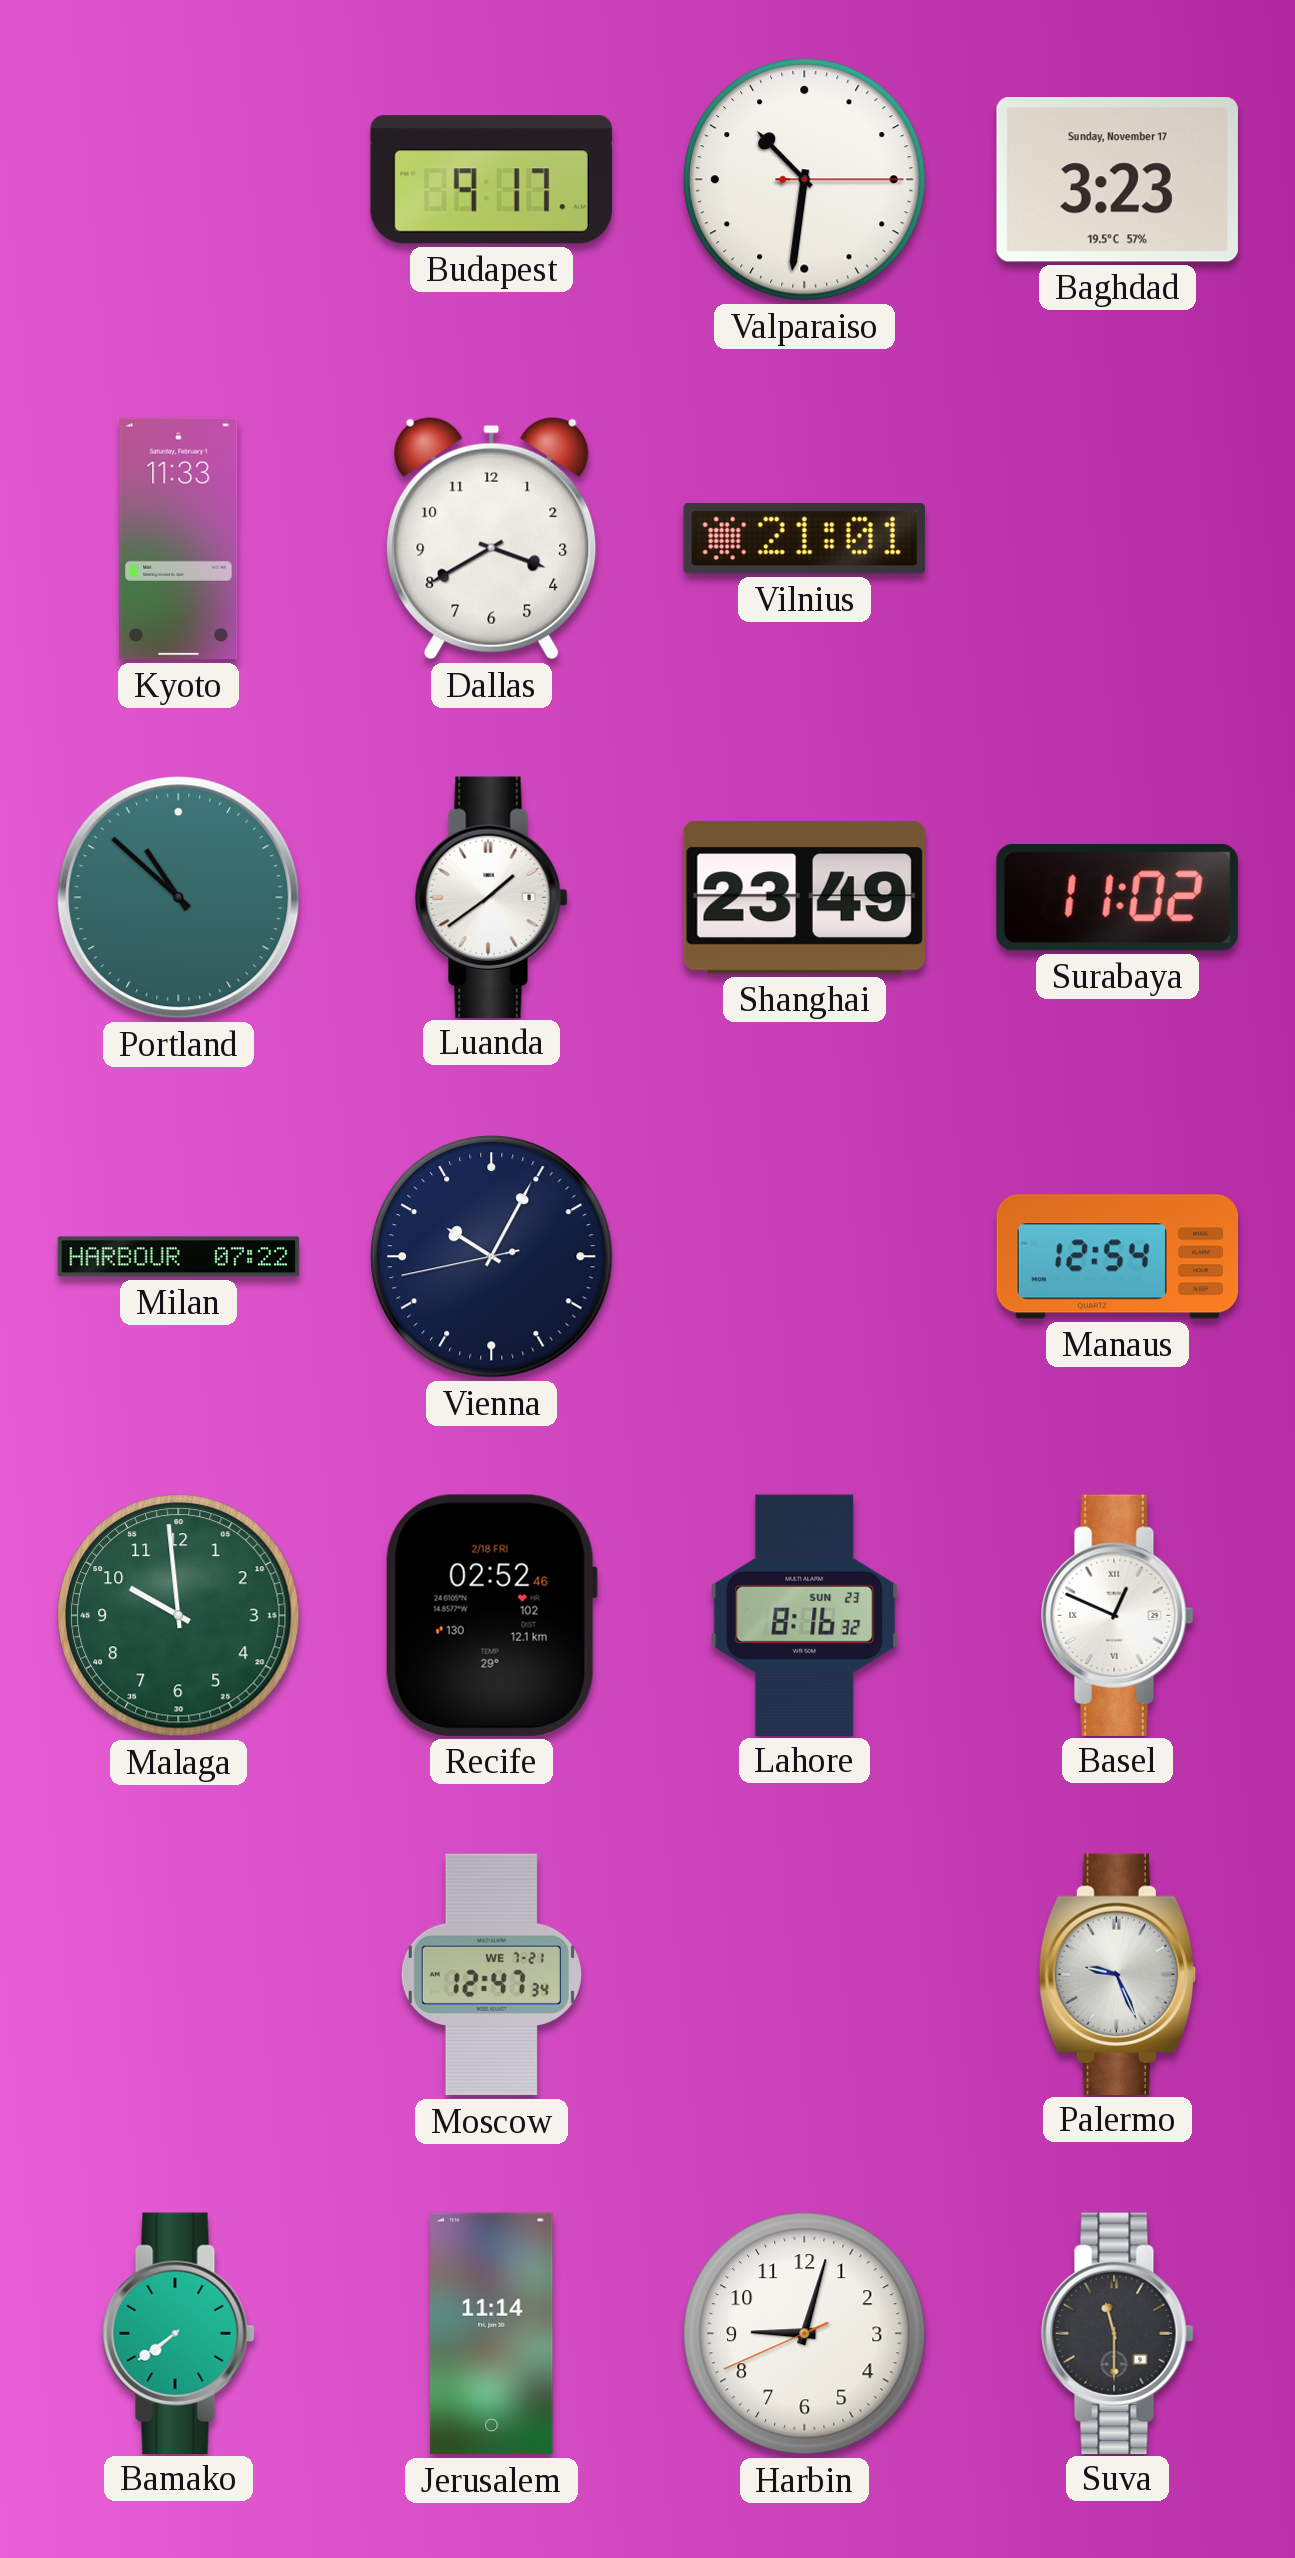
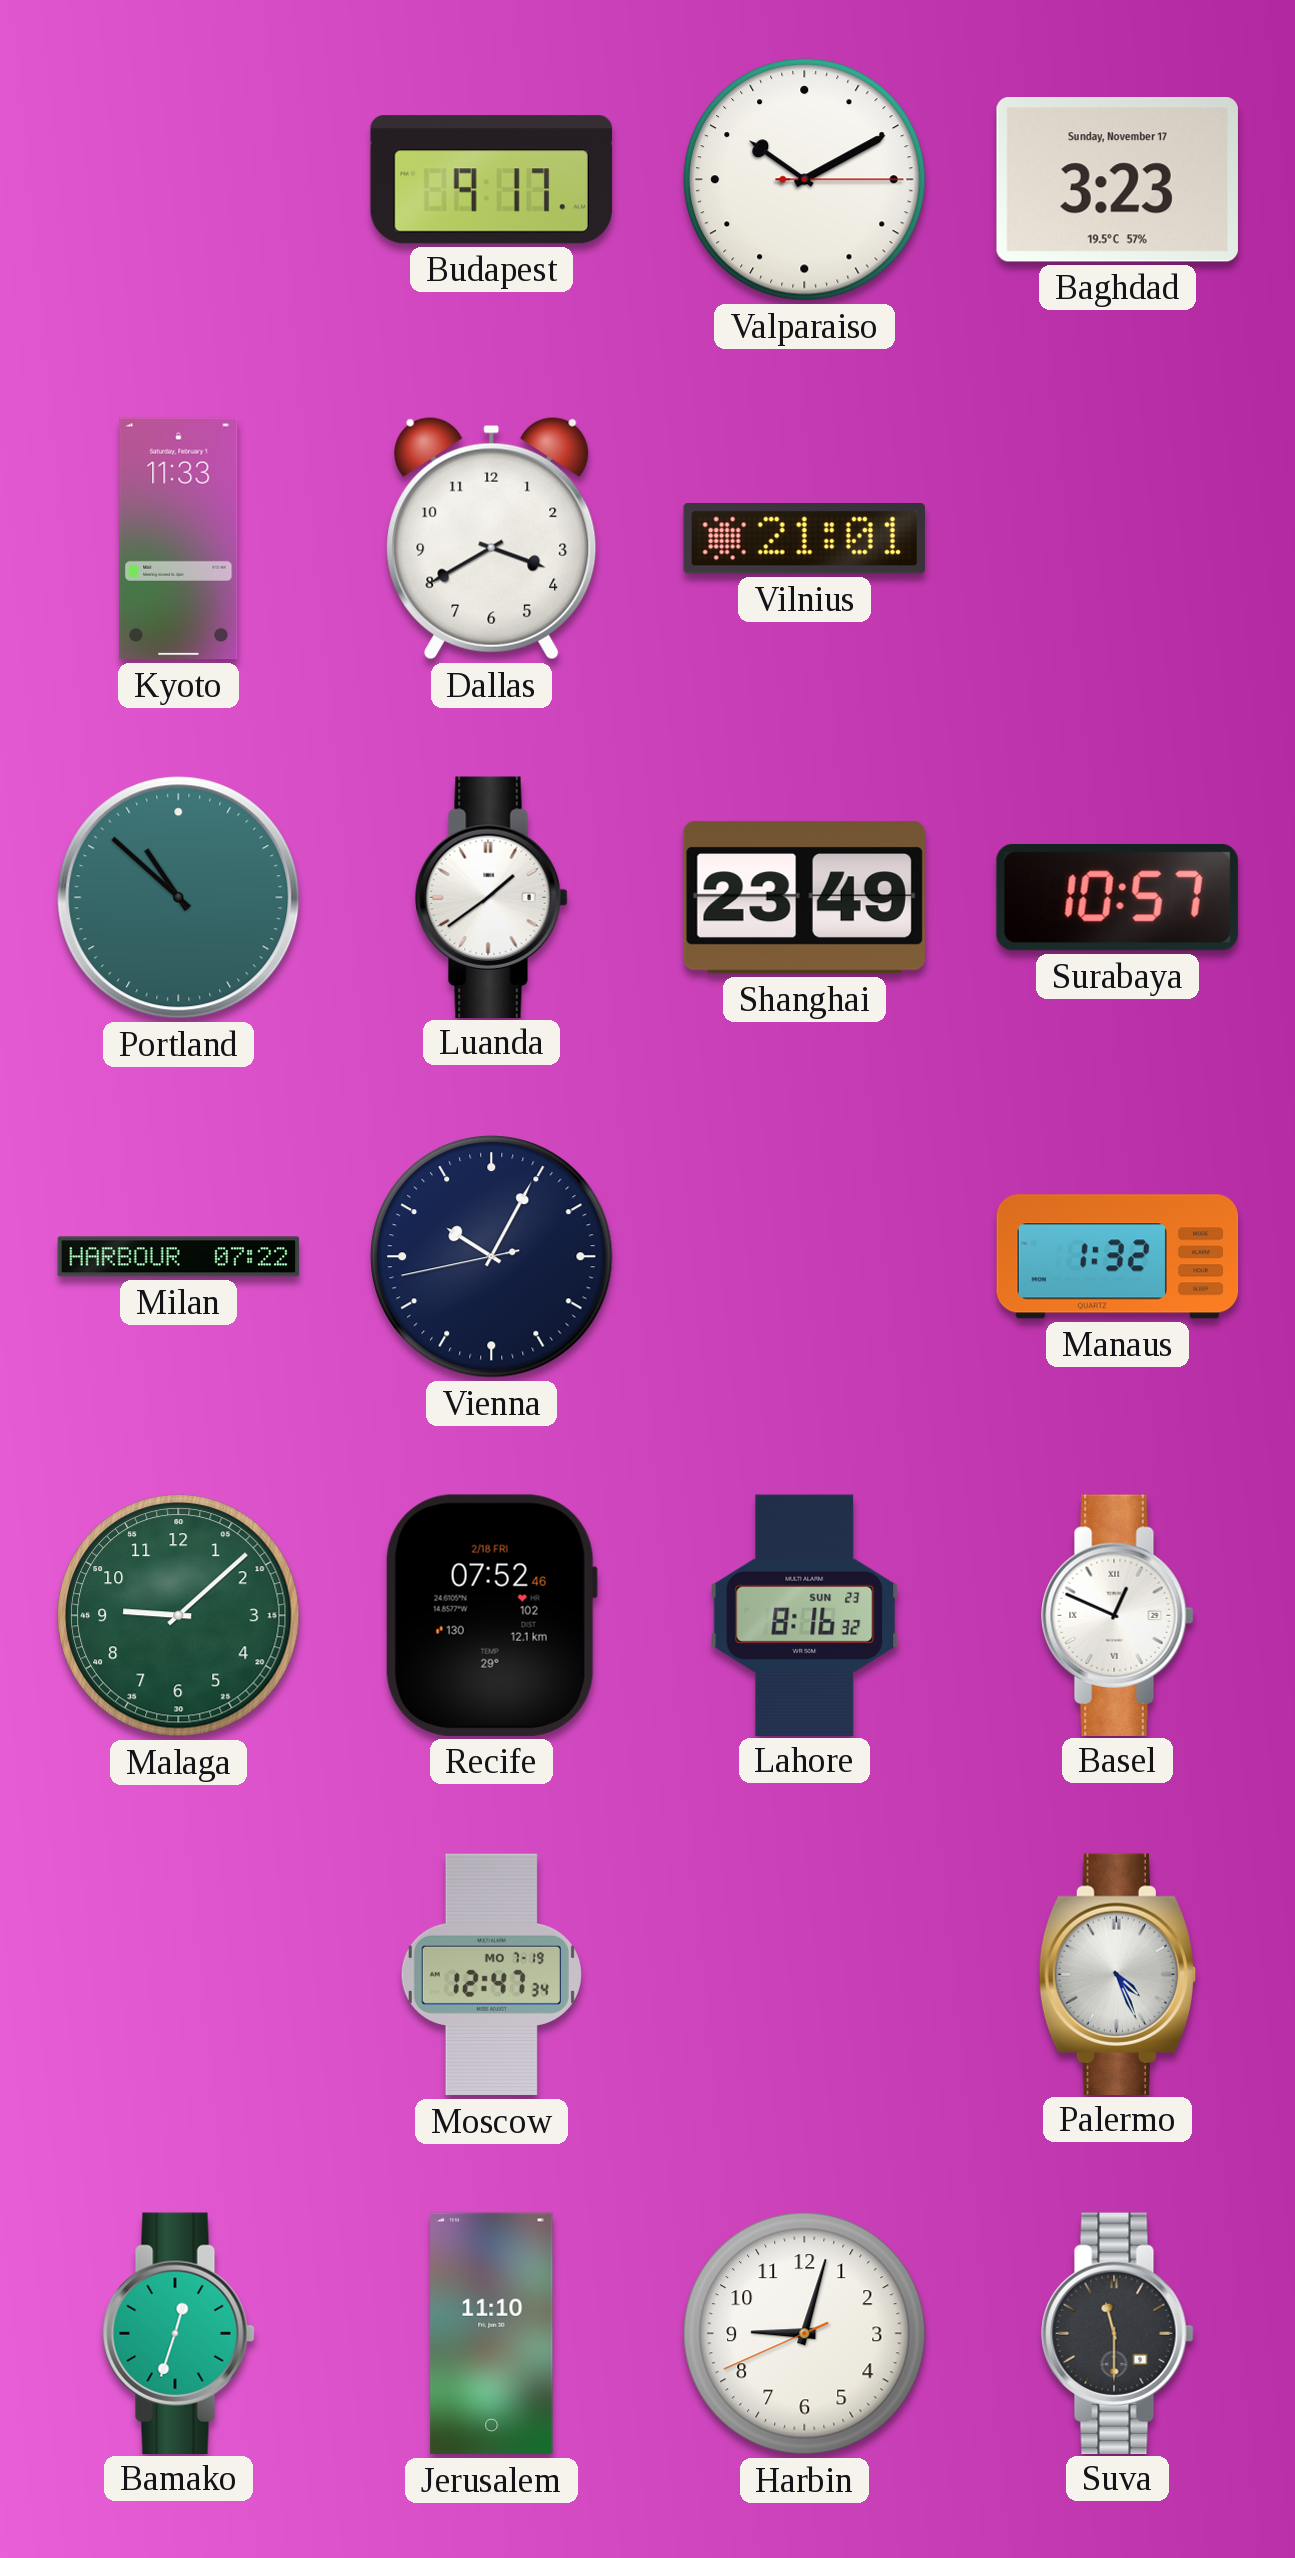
Valparaiso: 10:31 -> 10:10
Surabaya: 11:02 -> 10:57
Manaus: 12:54 -> 1:32
Malaga: 9:59 -> 9:08
Recife: 02:52 -> 07:52
Moscow date: WE 7-21 -> MO 7-19
Palermo: 9:26 -> 4:26
Bamako: 7:39 -> 12:33
Jerusalem: 11:14 -> 11:10
